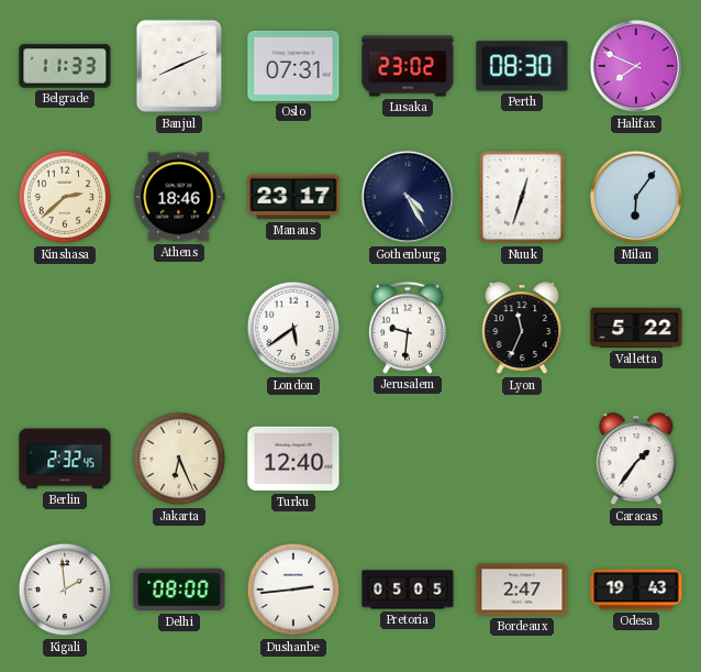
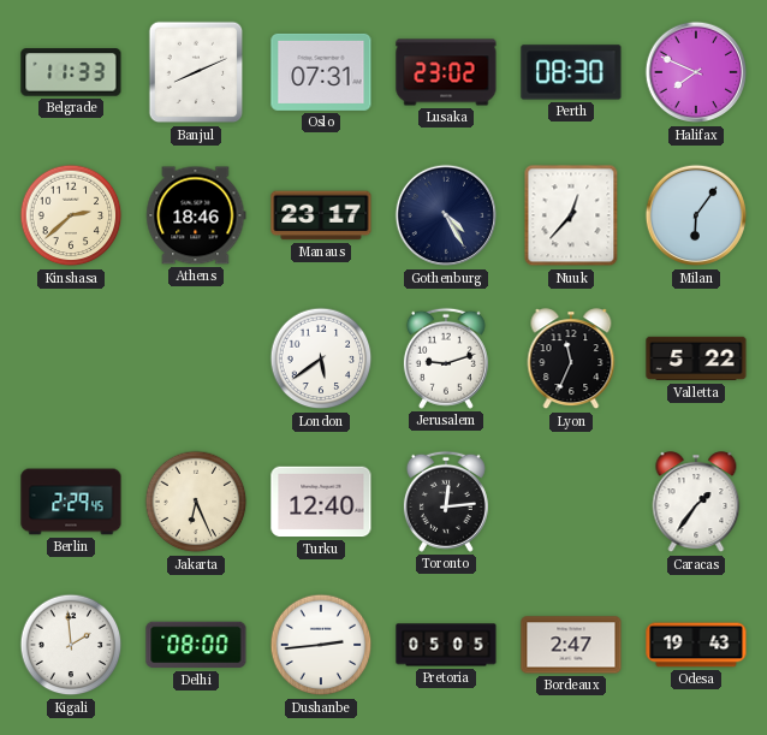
Nuuk: 12:33 -> 12:37
Jerusalem: 9:31 -> 9:12
Berlin: 2:32 -> 2:29
Toronto: none -> 12:14
